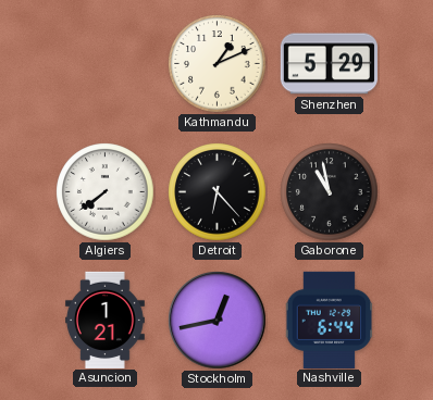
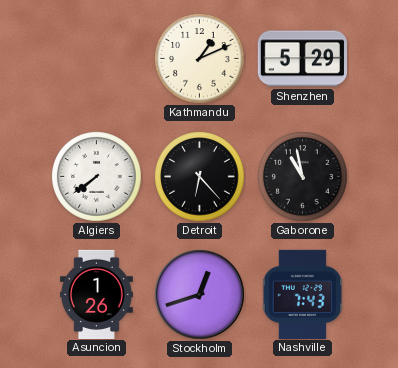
Asuncion: 1:21 -> 1:26
Stockholm: 12:43 -> 12:42
Nashville: 6:44 -> 7:43
